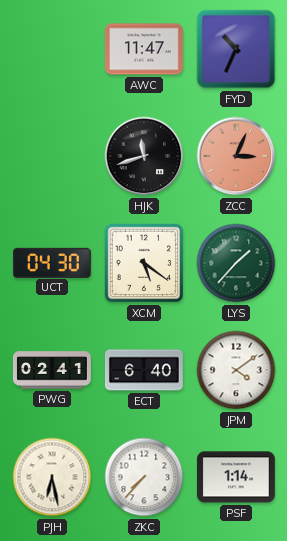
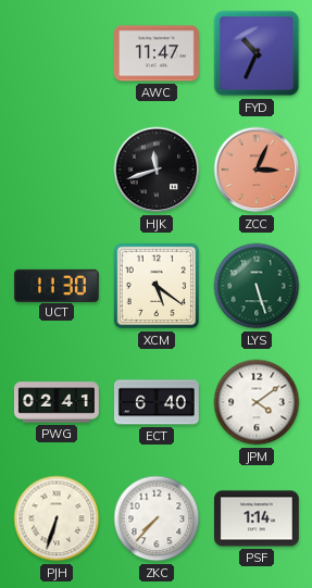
UCT: 04:30 -> 11:30
LYS: 1:37 -> 5:27
PJH: 6:28 -> 6:33
